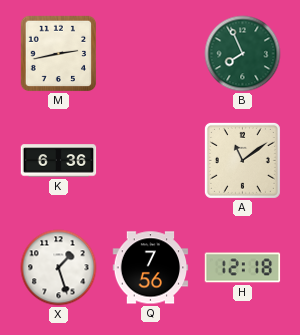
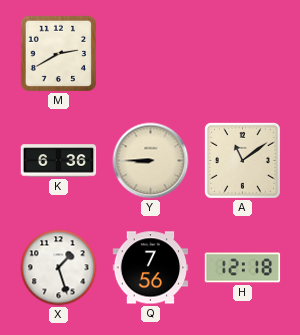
M: 2:43 -> 2:40
B: 7:56 -> none
Y: none -> 8:45
